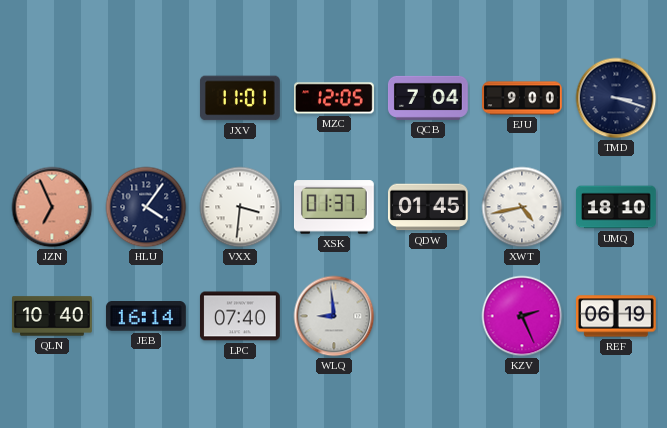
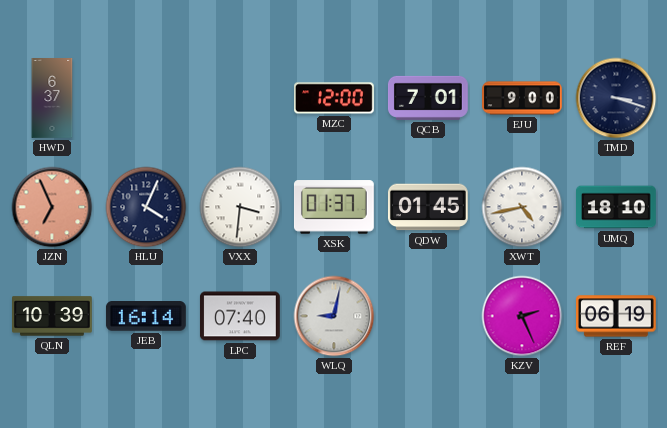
HWD: none -> 6:37
JXV: 11:01 -> none
MZC: 12:05 -> 12:00
QCB: 7:04 -> 7:01
HLU: 4:06 -> 4:04
QLN: 10:40 -> 10:39
WLQ: 8:59 -> 9:02
